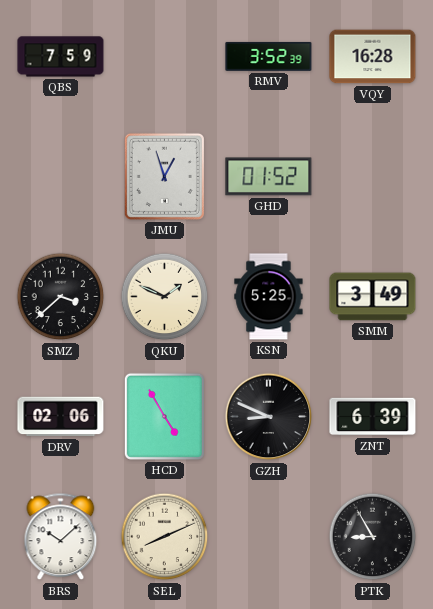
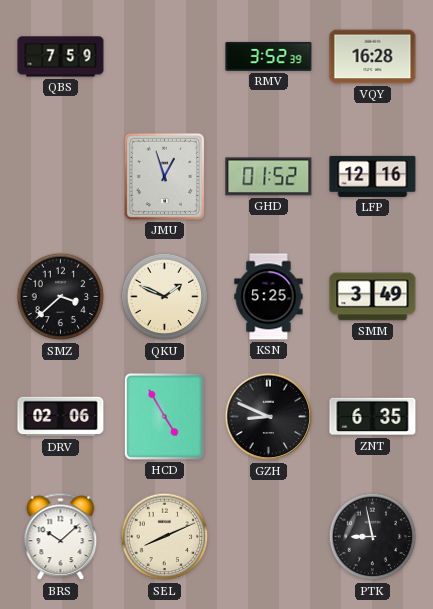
LFP: none -> 12:16
ZNT: 6:39 -> 6:35
PTK: 8:55 -> 8:58
